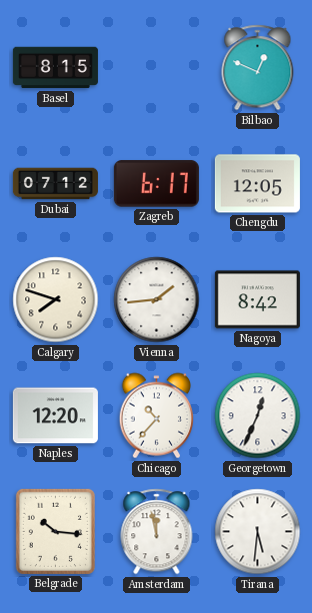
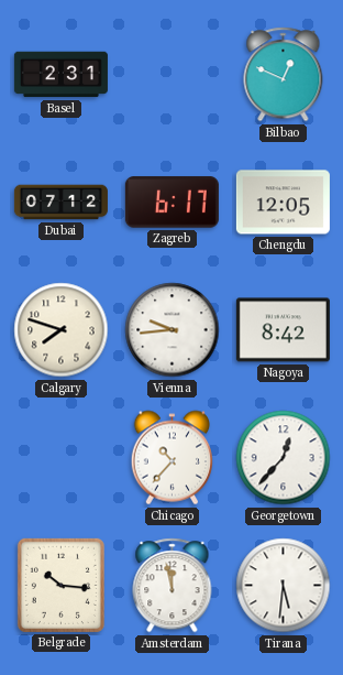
Basel: 8:15 -> 2:31
Vienna: 1:44 -> 9:44
Naples: 12:20 -> none
Georgetown: 12:34 -> 12:37
